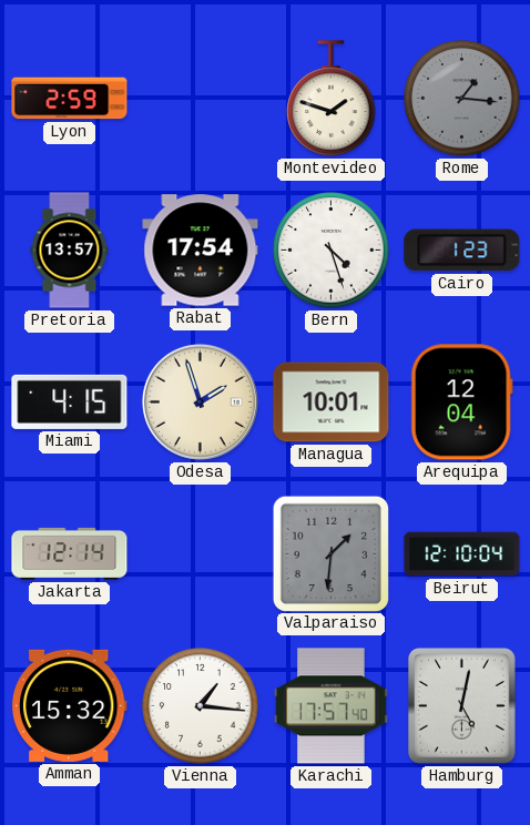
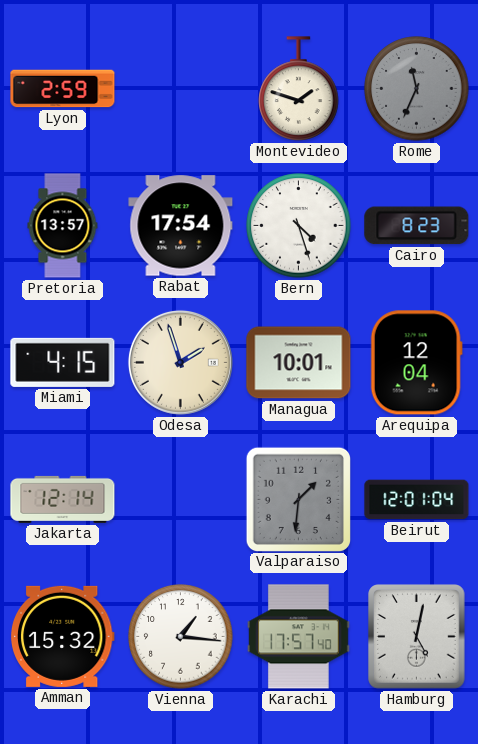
Rome: 1:16 -> 11:34
Cairo: 1:23 -> 8:23
Beirut: 12:10 -> 12:01
